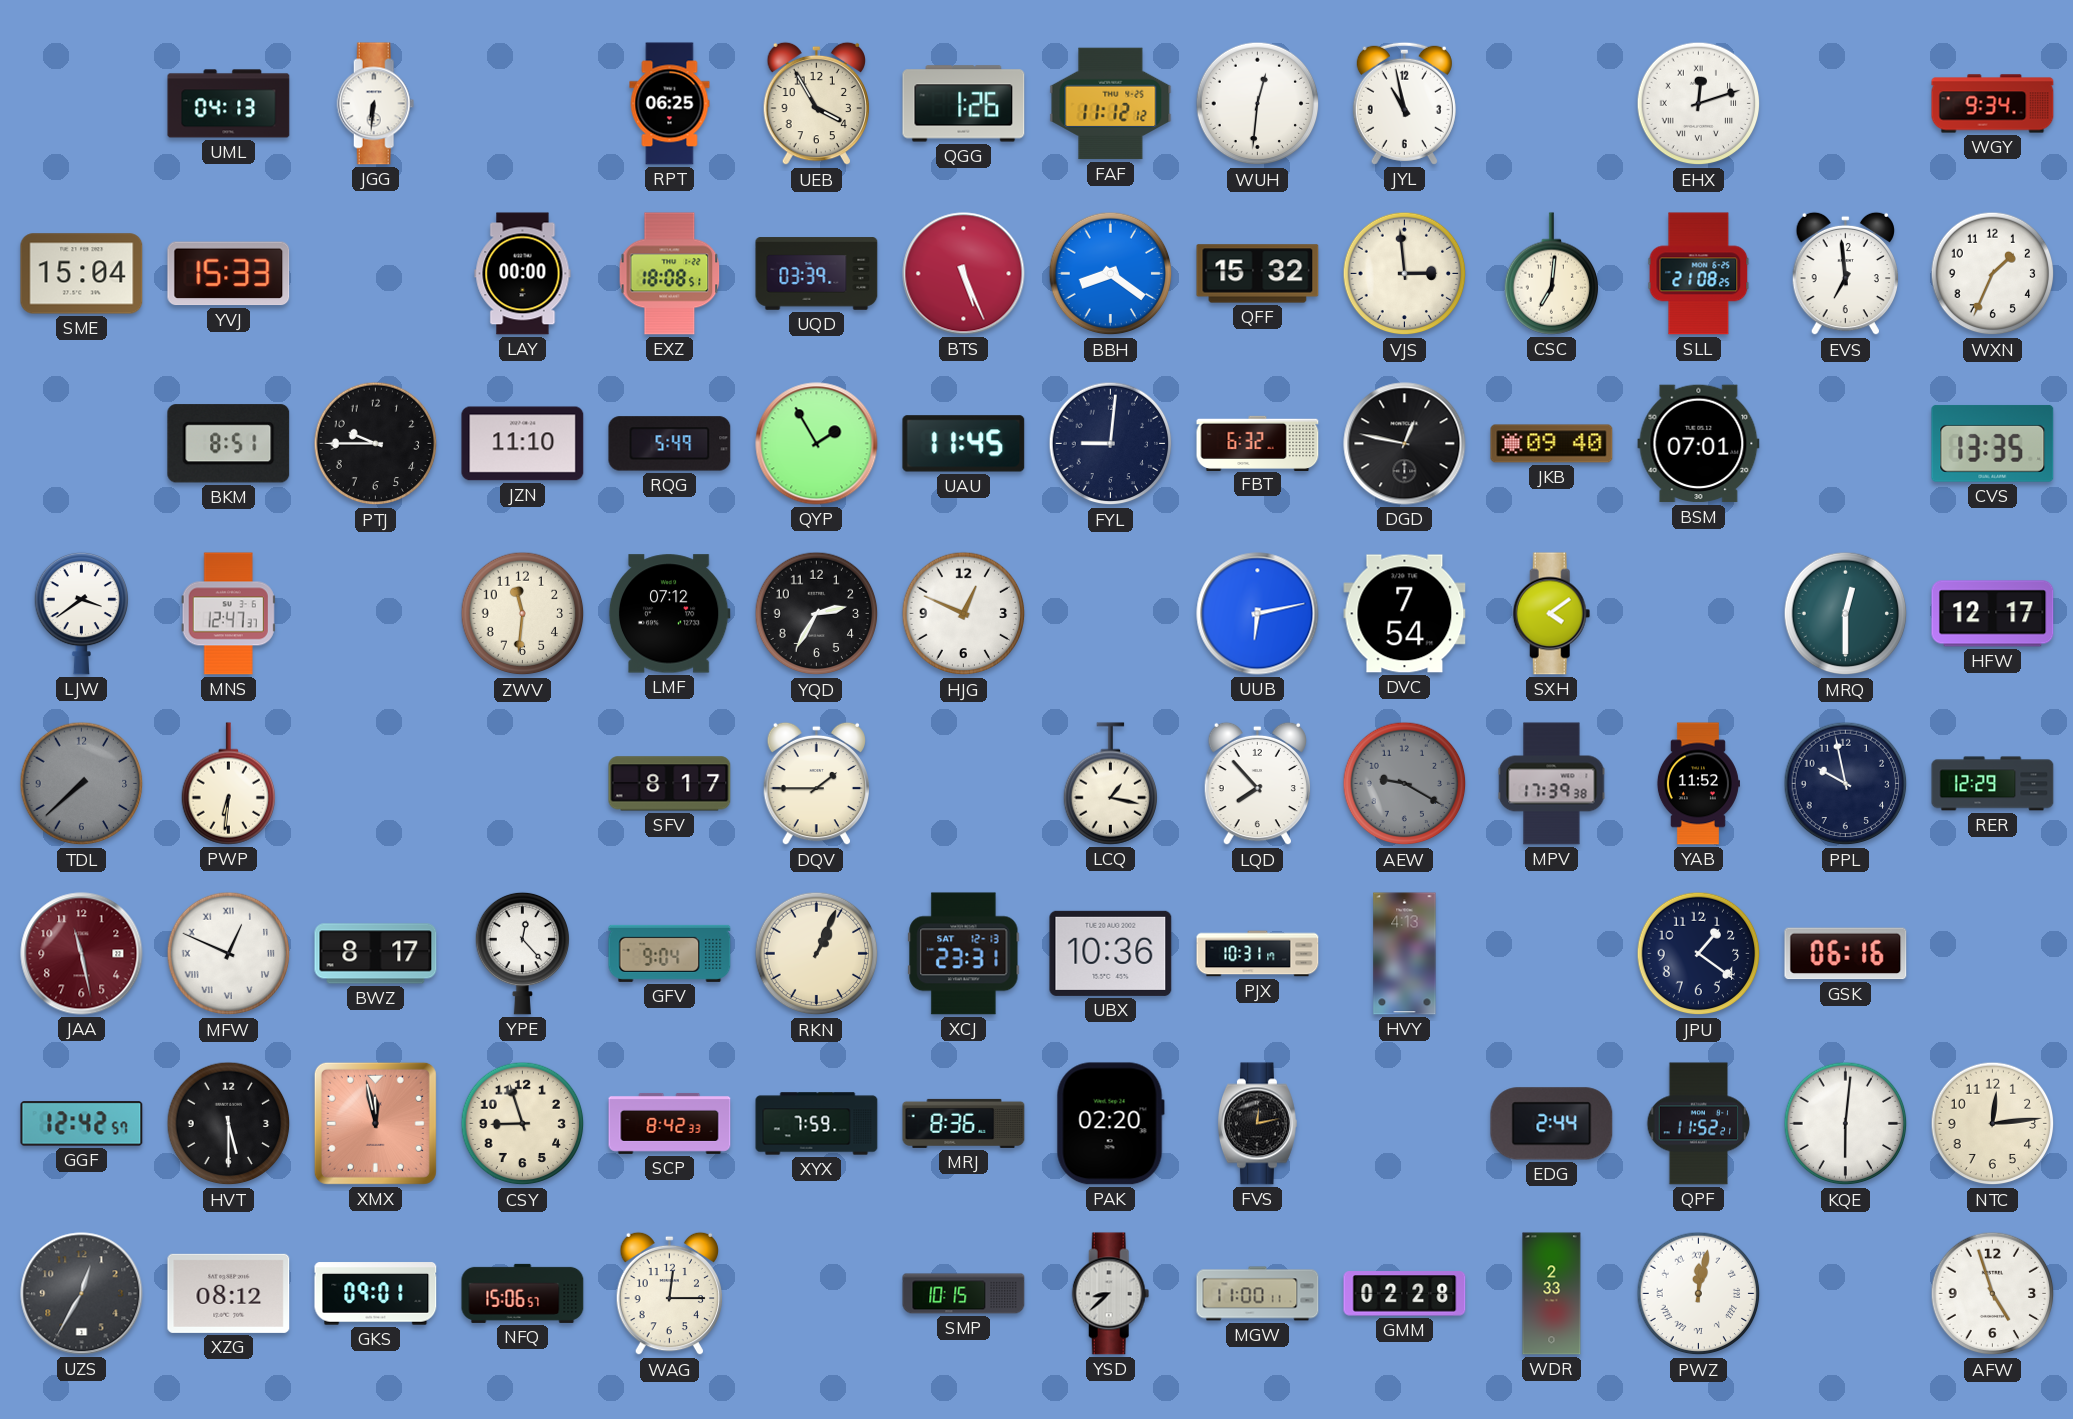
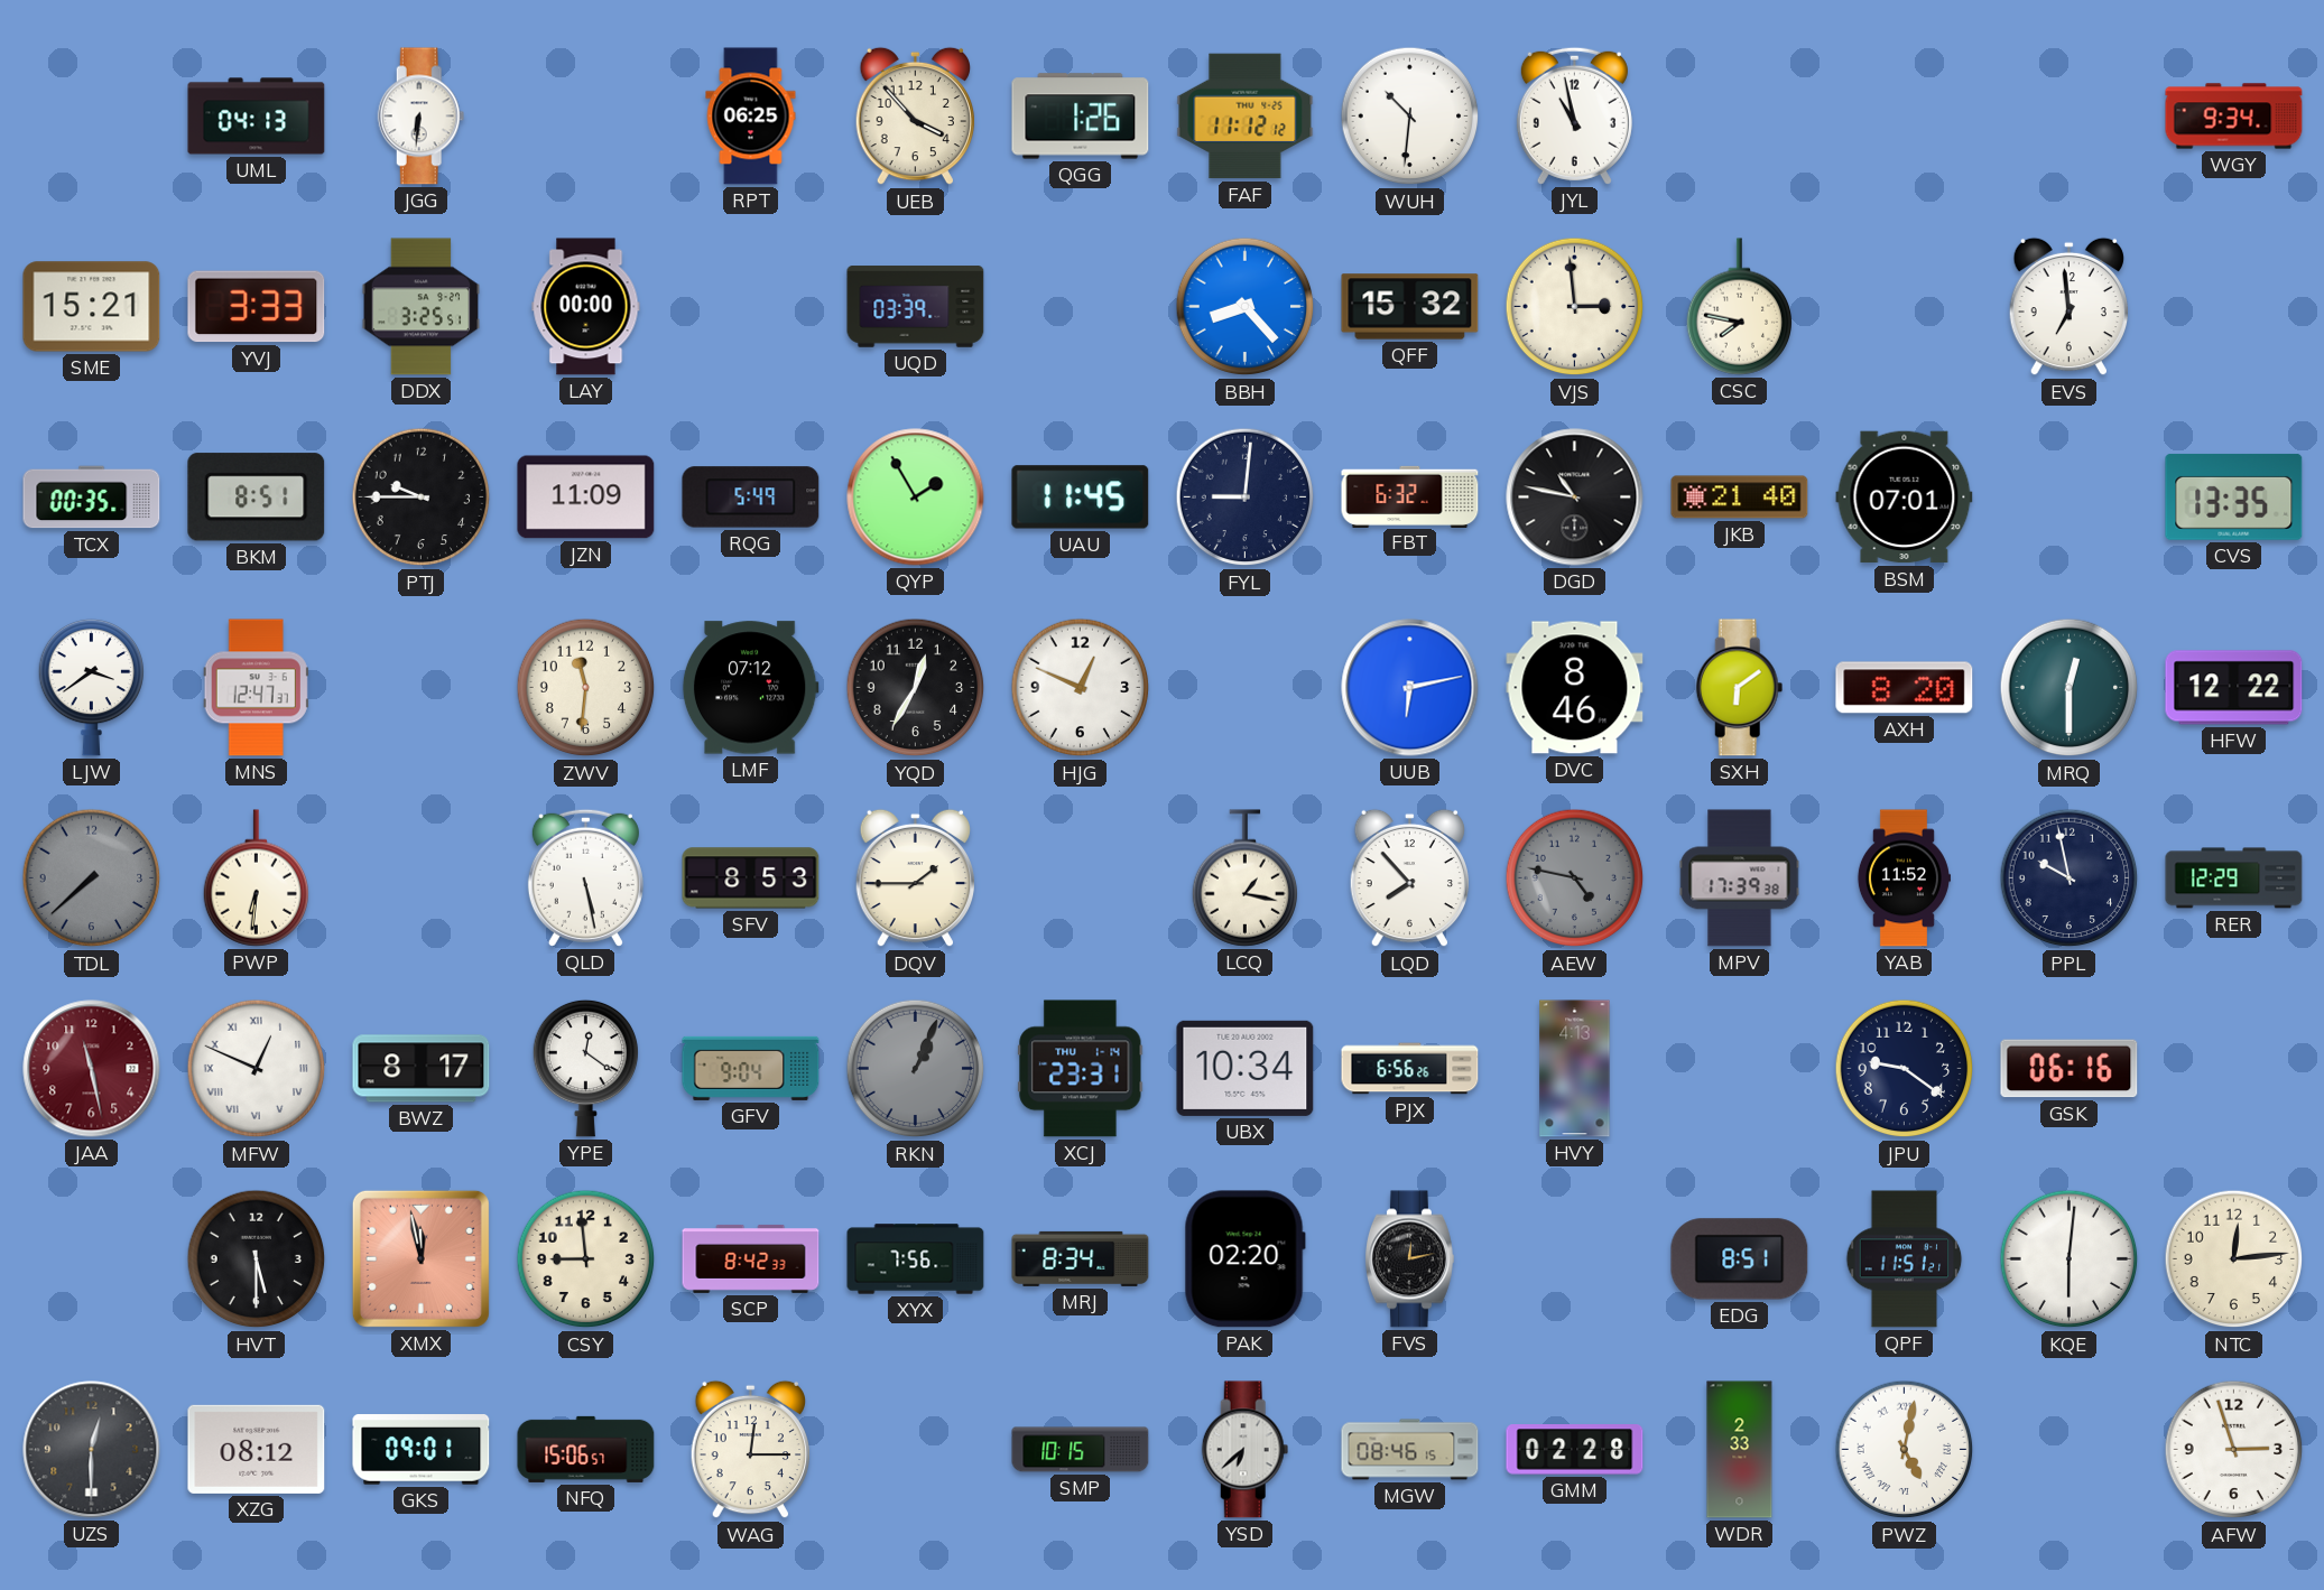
UEB: 3:55 -> 3:53
WUH: 12:31 -> 10:31
EHX: 12:12 -> none
SME: 15:04 -> 15:21
YVJ: 15:33 -> 3:33
DDX: none -> 3:25
EXZ: 18:08 -> none
BTS: 5:26 -> none
BBH: 8:21 -> 8:23
CSC: 7:01 -> 7:47
SLL: 21:08 -> none
WXN: 1:34 -> none
TCX: none -> 00:35
JZN: 11:10 -> 11:09
DGD: 12:47 -> 10:47
JKB: 09:40 -> 21:40
YQD: 2:35 -> 12:35
DVC: 7:54 -> 8:46
SXH: 4:09 -> 6:09
AXH: none -> 8:20
HFW: 12:17 -> 12:22
QLD: none -> 5:28
SFV: 8:17 -> 8:53
AEW: 9:20 -> 4:47
YPE: 12:23 -> 12:21
RKN dial: cream -> grey
XCJ date: SAT 12-13 -> THU 1-14
UBX: 10:36 -> 10:34
PJX: 10:31 -> 6:56
JPU: 1:21 -> 9:21
GGF: 12:42 -> none
CSY: 8:57 -> 8:59
XYX: 7:59 -> 7:56
MRJ: 8:36 -> 8:34
EDG: 2:44 -> 8:51
QPF: 11:52 -> 11:51
UZS: 12:35 -> 12:30
YSD: 8:38 -> 6:38
MGW: 11:00 -> 08:46
PWZ: 12:02 -> 5:02
AFW: 4:57 -> 2:57
